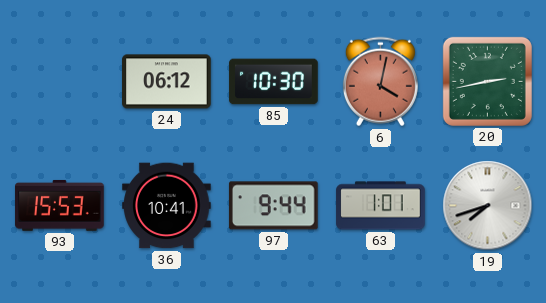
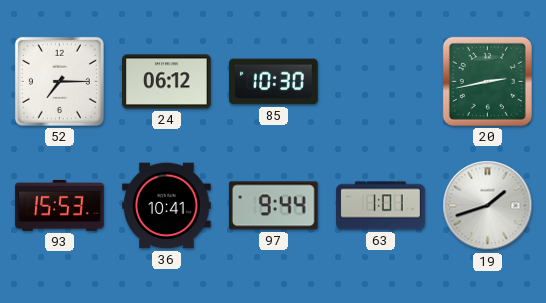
52: none -> 7:15
6: 4:02 -> none
19: 7:42 -> 1:42
